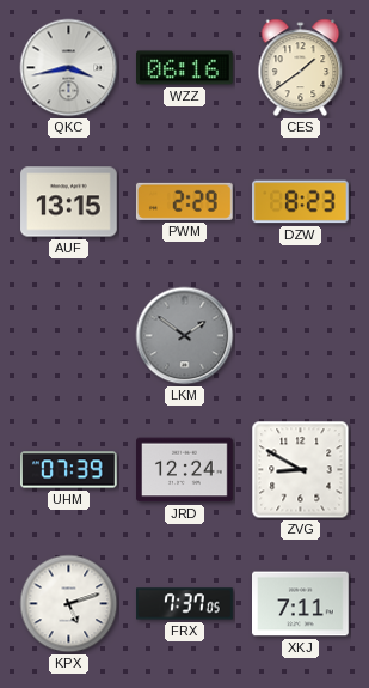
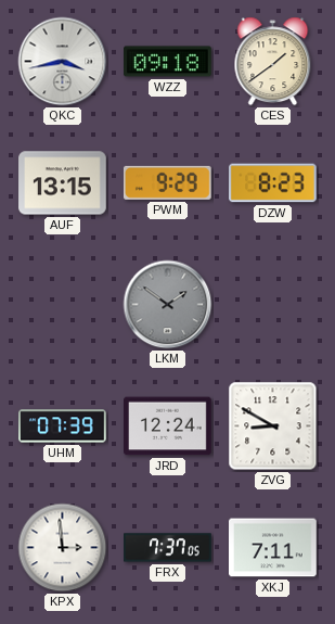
WZZ: 06:16 -> 09:18
PWM: 2:29 -> 9:29
KPX: 5:12 -> 2:59
